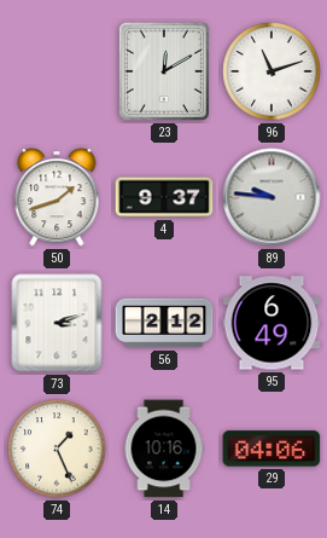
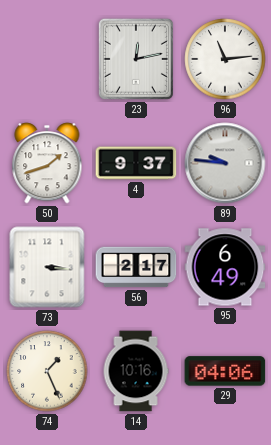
23: 12:10 -> 12:13
96: 11:12 -> 11:14
73: 3:12 -> 3:16
56: 2:12 -> 2:17
